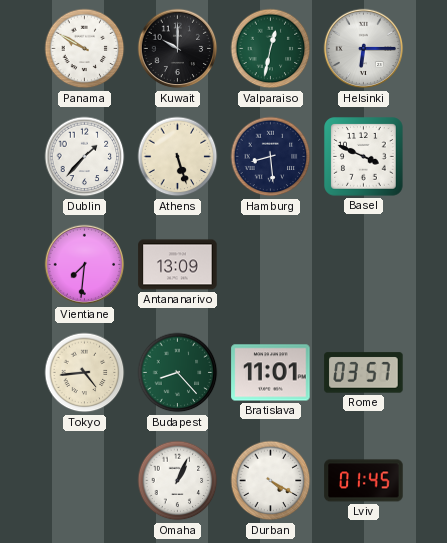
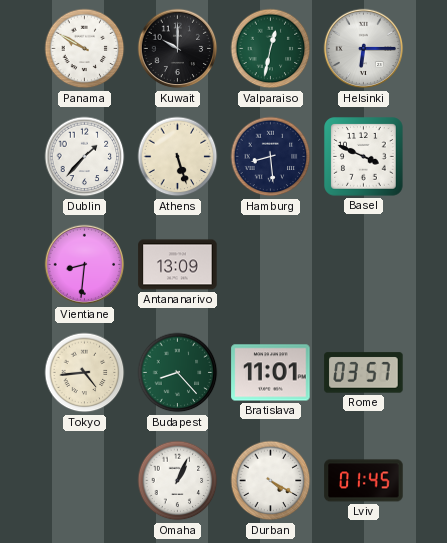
Vientiane: 7:31 -> 8:31
